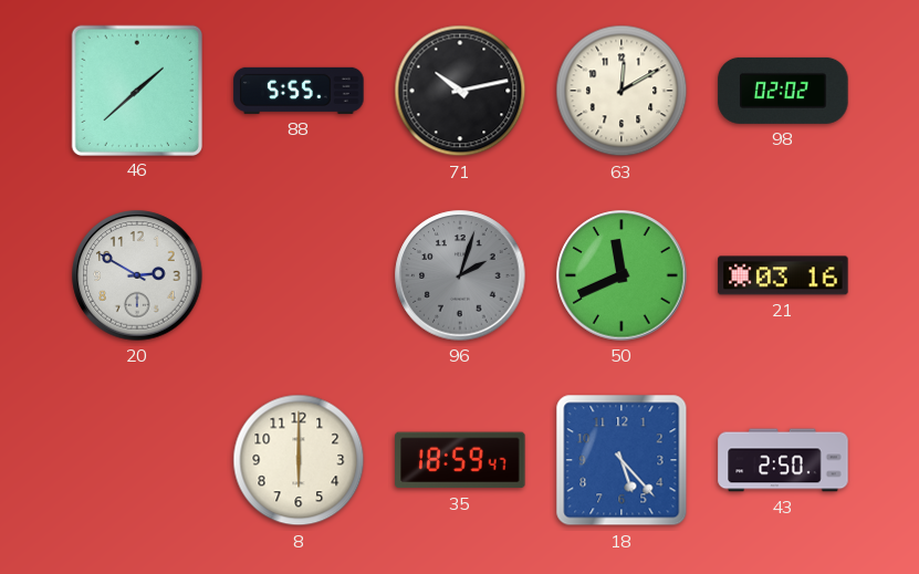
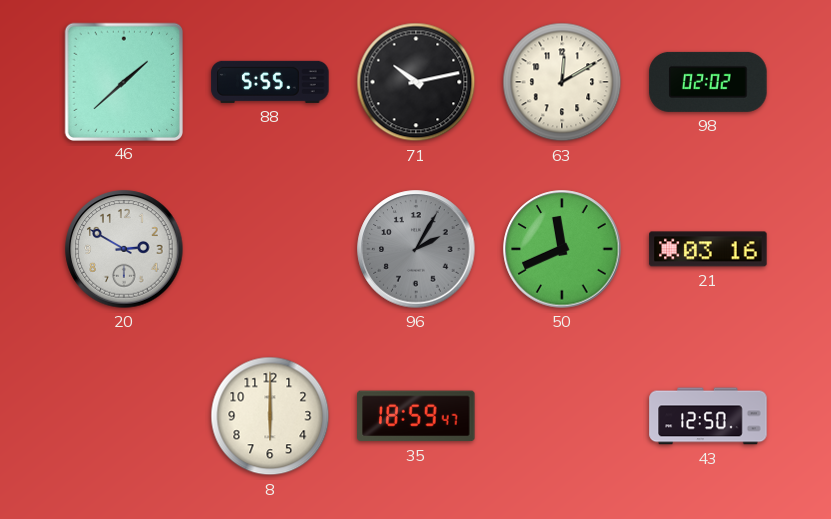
96: 2:03 -> 2:05
18: 5:23 -> none
43: 2:50 -> 12:50
